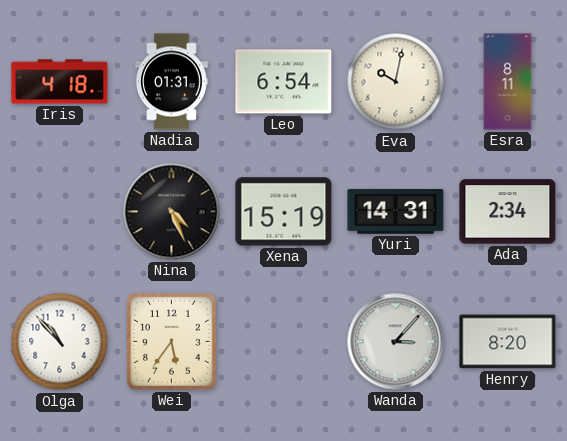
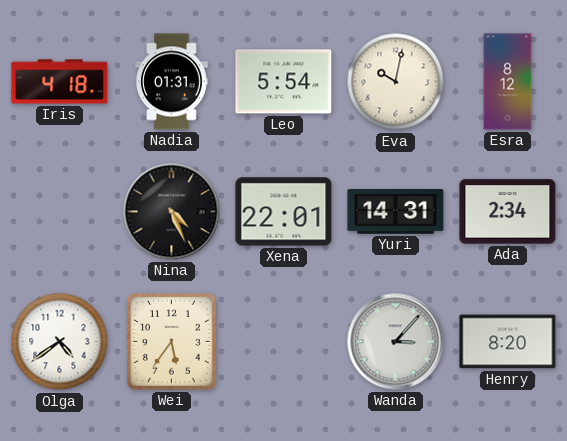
Leo: 6:54 -> 5:54
Esra: 8:11 -> 8:12
Xena: 15:19 -> 22:01
Olga: 10:53 -> 4:39
